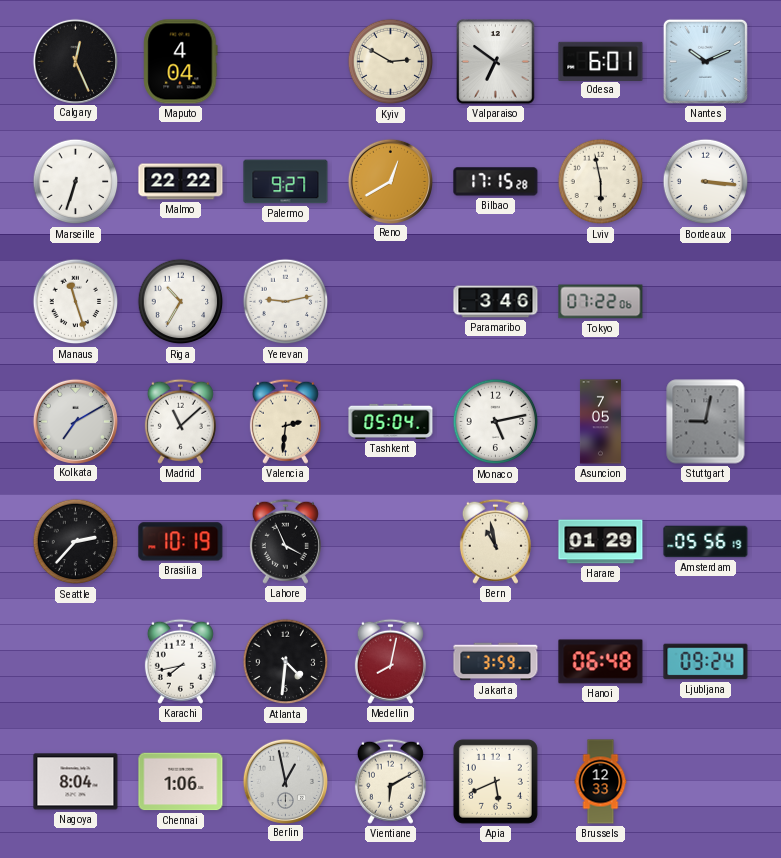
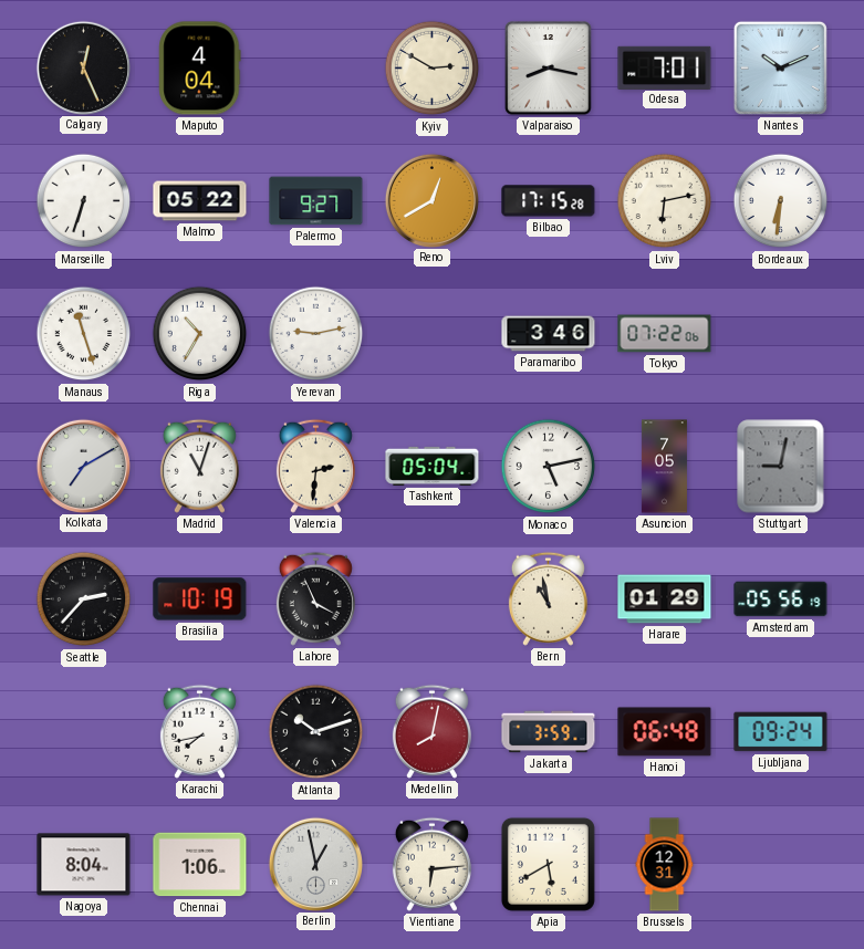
Valparaiso: 6:51 -> 8:17
Odesa: 6:01 -> 7:01
Malmo: 22:22 -> 05:22
Lviv: 5:58 -> 6:13
Bordeaux: 3:16 -> 6:31
Madrid: 11:08 -> 11:03
Atlanta: 4:31 -> 10:12
Vientiane: 6:10 -> 6:14
Apia: 5:41 -> 5:40
Brussels: 12:33 -> 12:31
